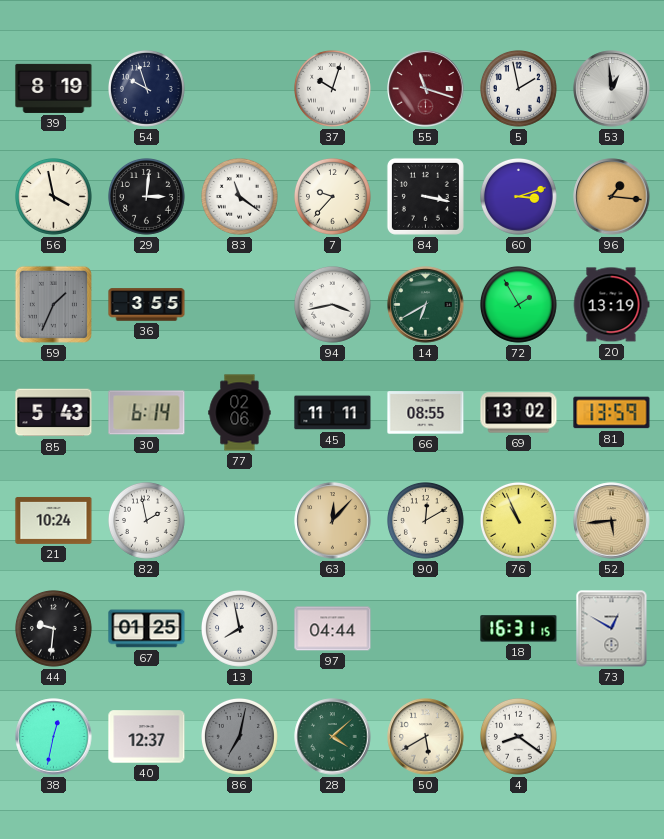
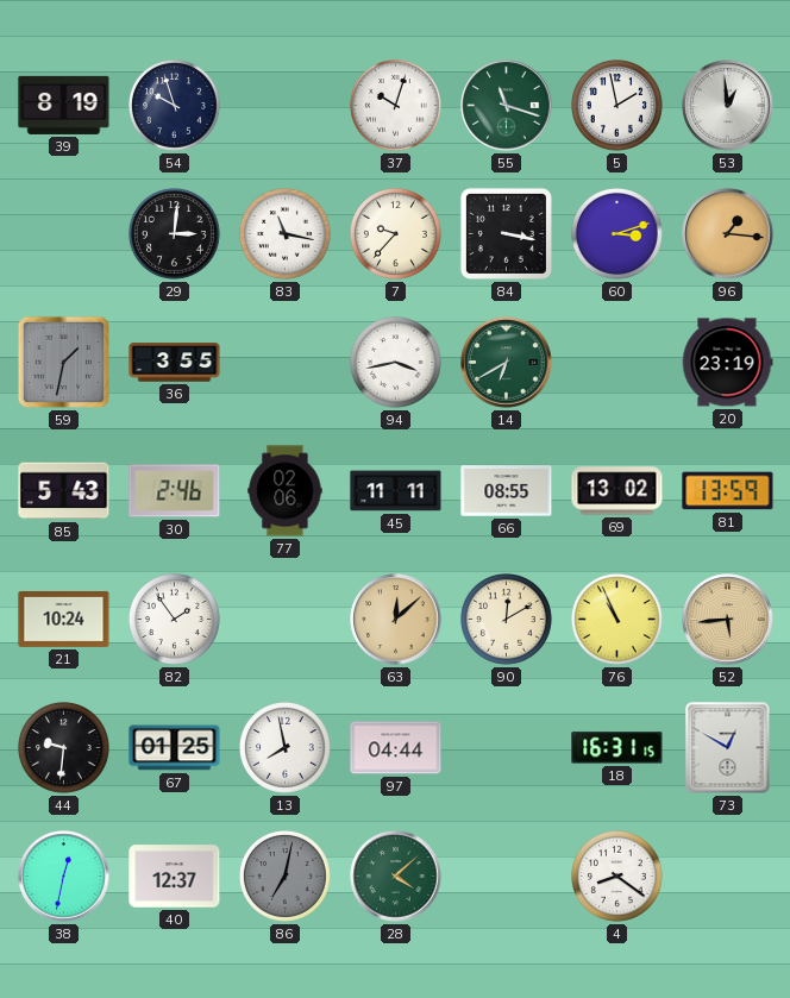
55 dial: burgundy -> green
56: 3:58 -> none
83: 11:21 -> 11:17
59: 1:34 -> 1:32
72: 1:55 -> none
20: 13:19 -> 23:19
30: 6:14 -> 2:46
82: 1:58 -> 1:54
63: 12:07 -> 12:08
50: 5:40 -> none
